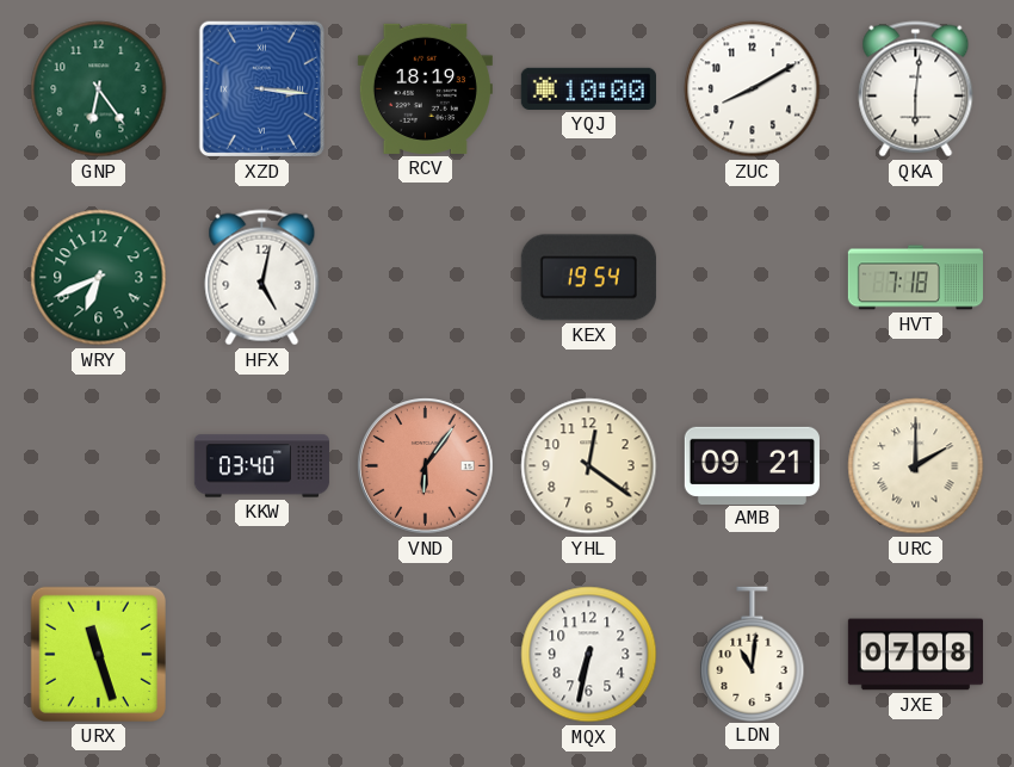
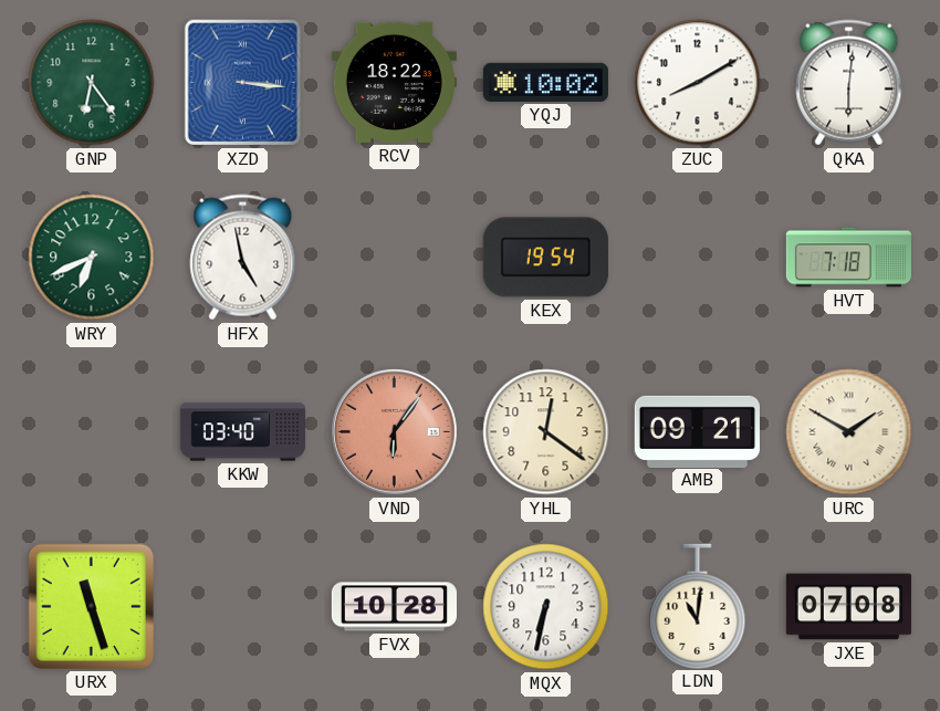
RCV: 18:19 -> 18:22
YQJ: 10:00 -> 10:02
HFX: 5:02 -> 4:58
URC: 2:00 -> 1:50
FVX: none -> 10:28
